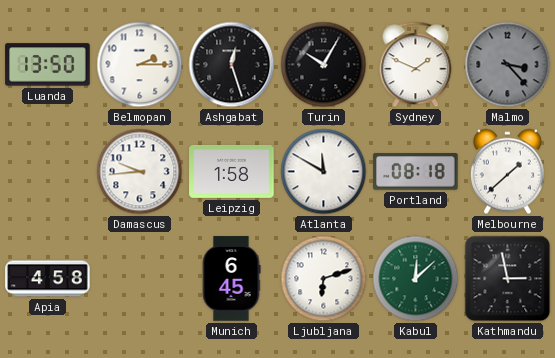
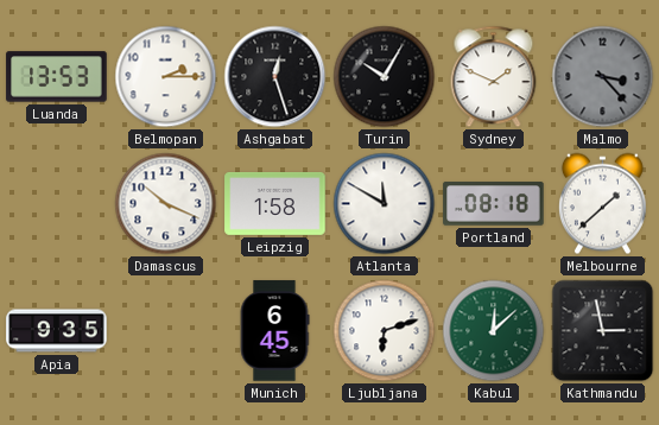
Luanda: 13:50 -> 13:53
Damascus: 9:44 -> 10:19
Apia: 4:58 -> 9:35
